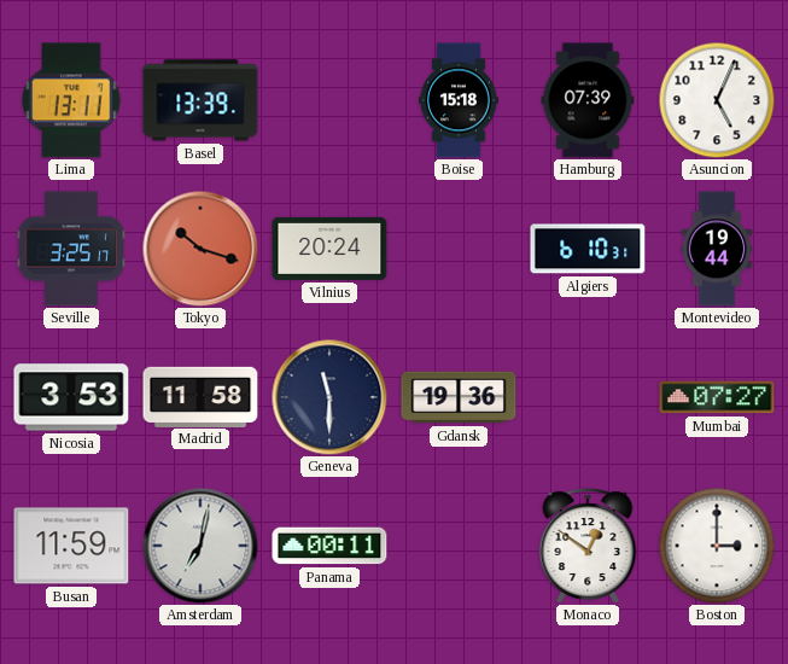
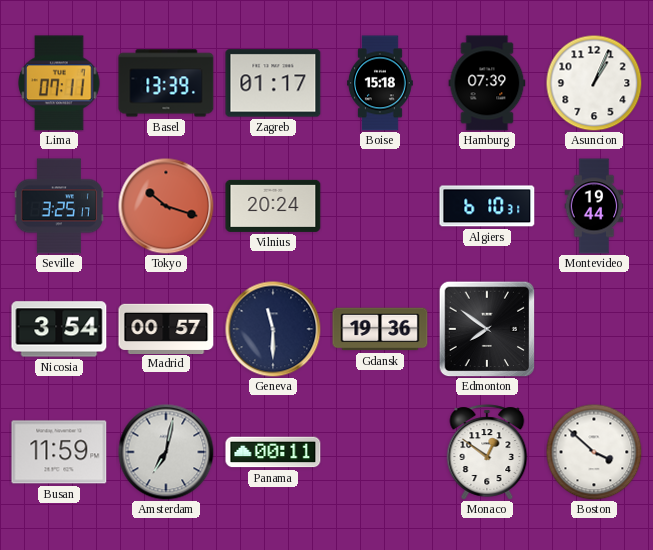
Lima: 13:11 -> 07:11
Zagreb: none -> 01:17
Asuncion: 5:04 -> 1:04
Nicosia: 3:53 -> 3:54
Madrid: 11:58 -> 00:57
Edmonton: none -> 7:51
Mumbai: 07:27 -> none
Boston: 3:00 -> 3:52
